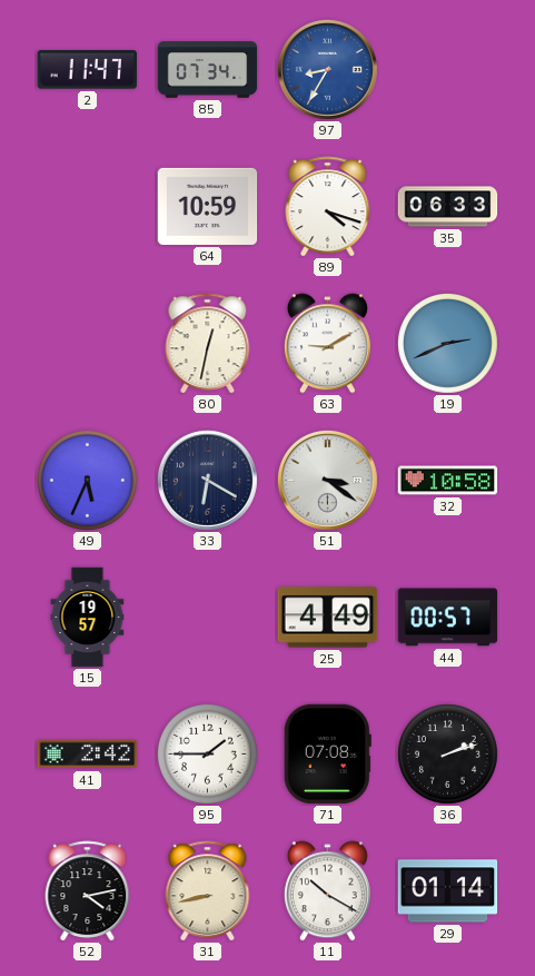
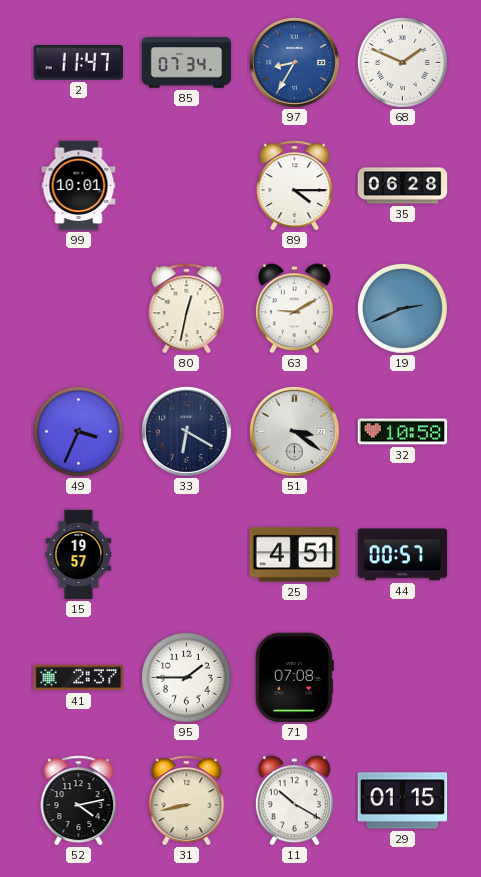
68: none -> 1:49
99: none -> 10:01
64: 10:59 -> none
89: 4:18 -> 4:15
35: 06:33 -> 06:28
49: 5:34 -> 3:34
25: 4:49 -> 4:51
41: 2:42 -> 2:37
36: 2:12 -> none
29: 01:14 -> 01:15
